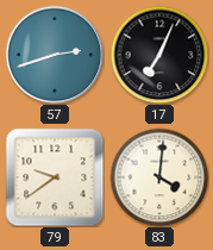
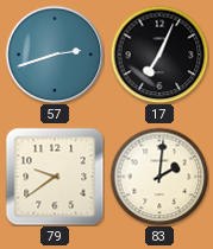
83: 4:01 -> 2:01
